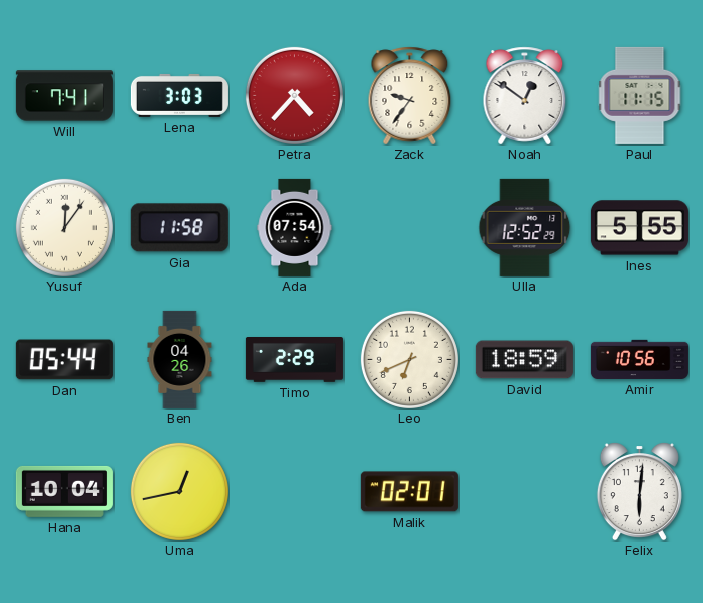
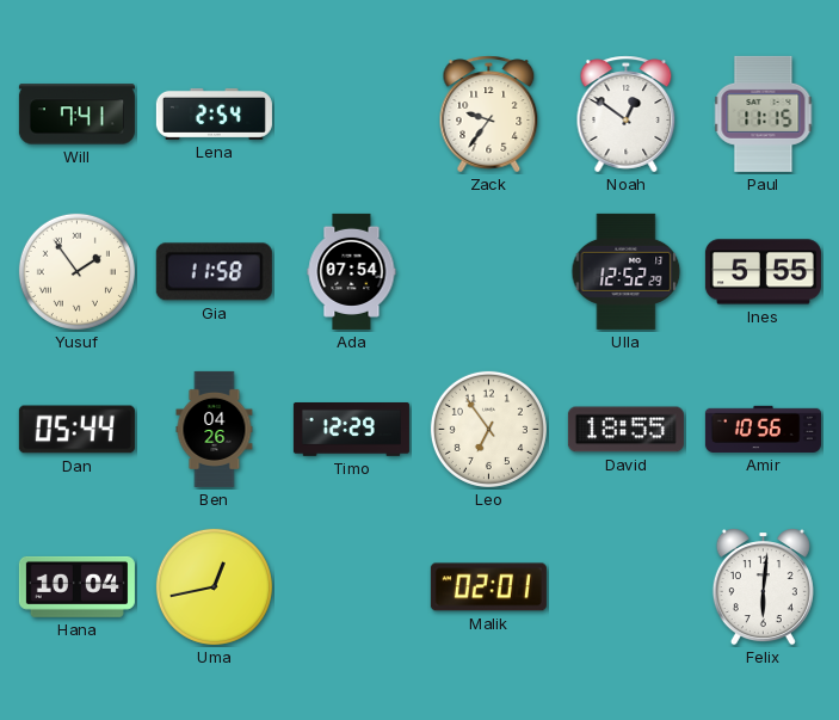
Lena: 3:03 -> 2:54
Petra: 4:37 -> none
Yusuf: 12:06 -> 1:54
Timo: 2:29 -> 12:29
Leo: 6:41 -> 6:54
David: 18:59 -> 18:55
